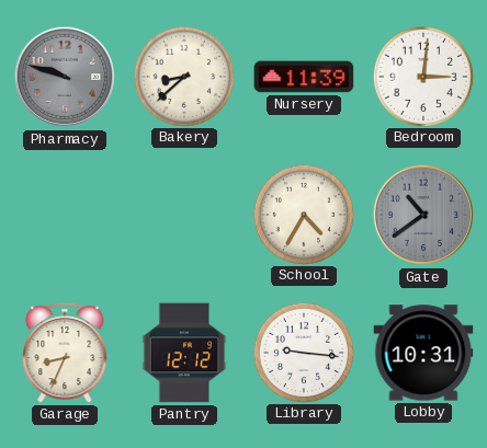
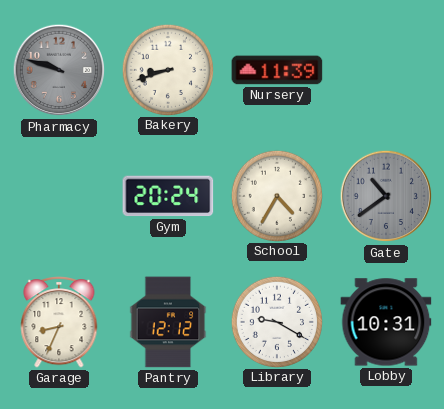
Bakery: 8:38 -> 8:42
Bedroom: 3:01 -> none
Gym: none -> 20:24
Library: 9:16 -> 9:20
